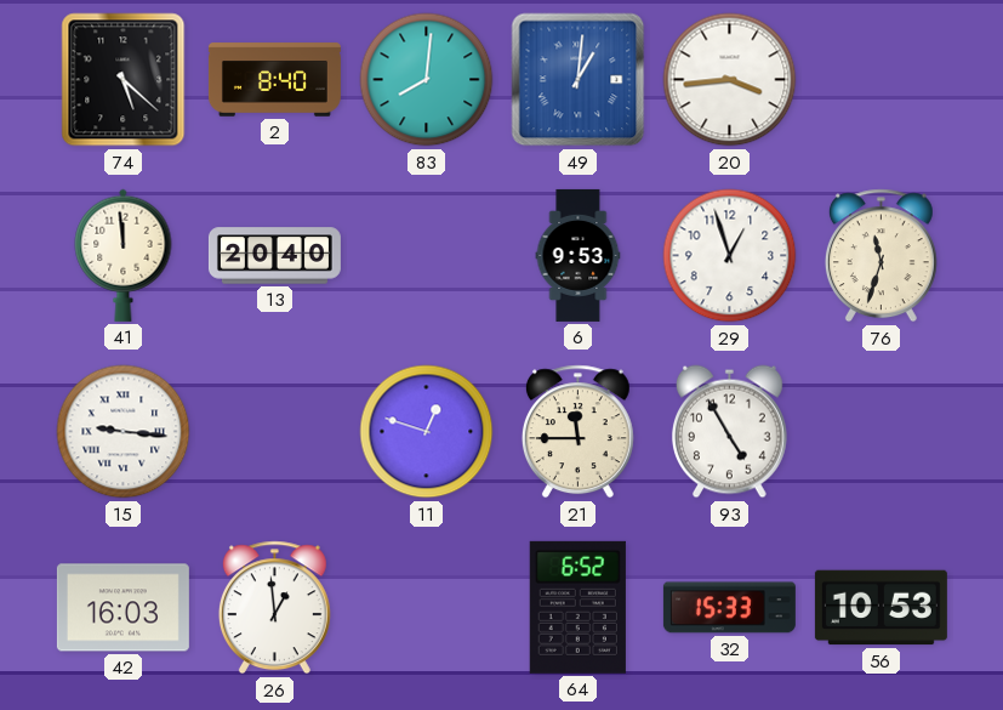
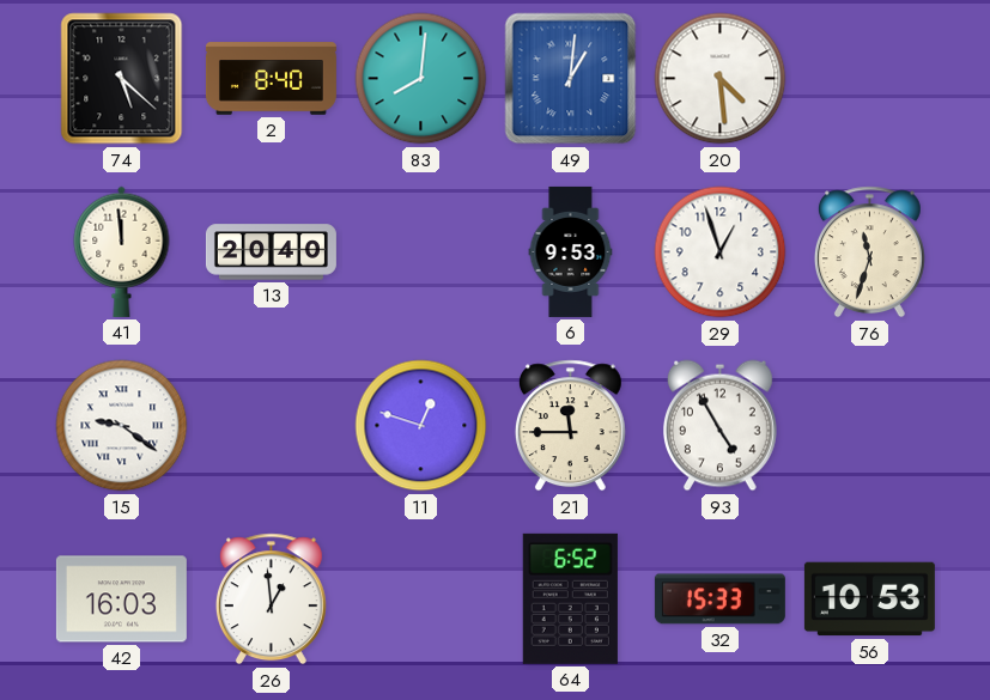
20: 3:44 -> 4:29
15: 9:16 -> 9:21
